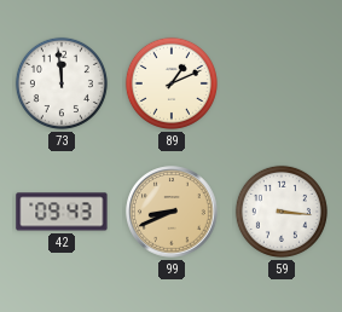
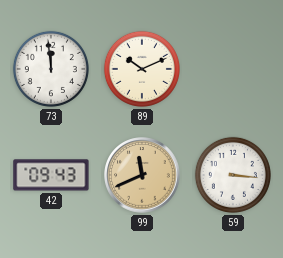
89: 1:11 -> 10:11
99: 8:41 -> 11:41
